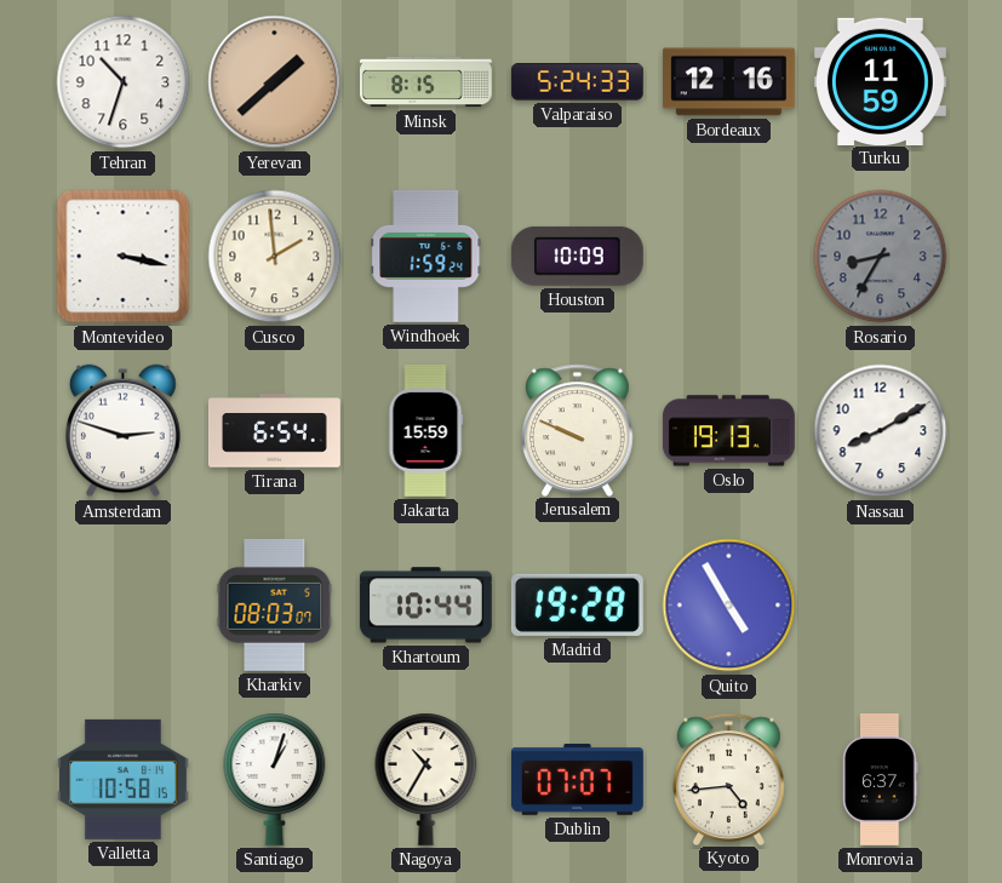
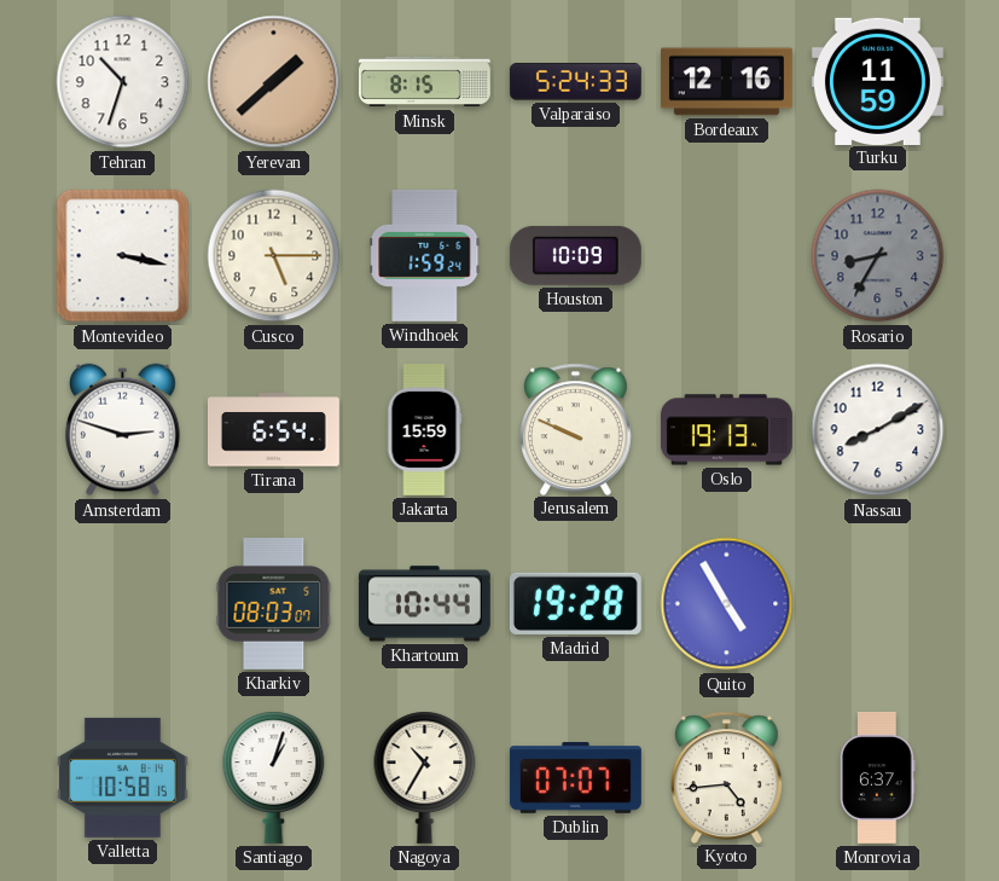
Cusco: 1:59 -> 5:15
